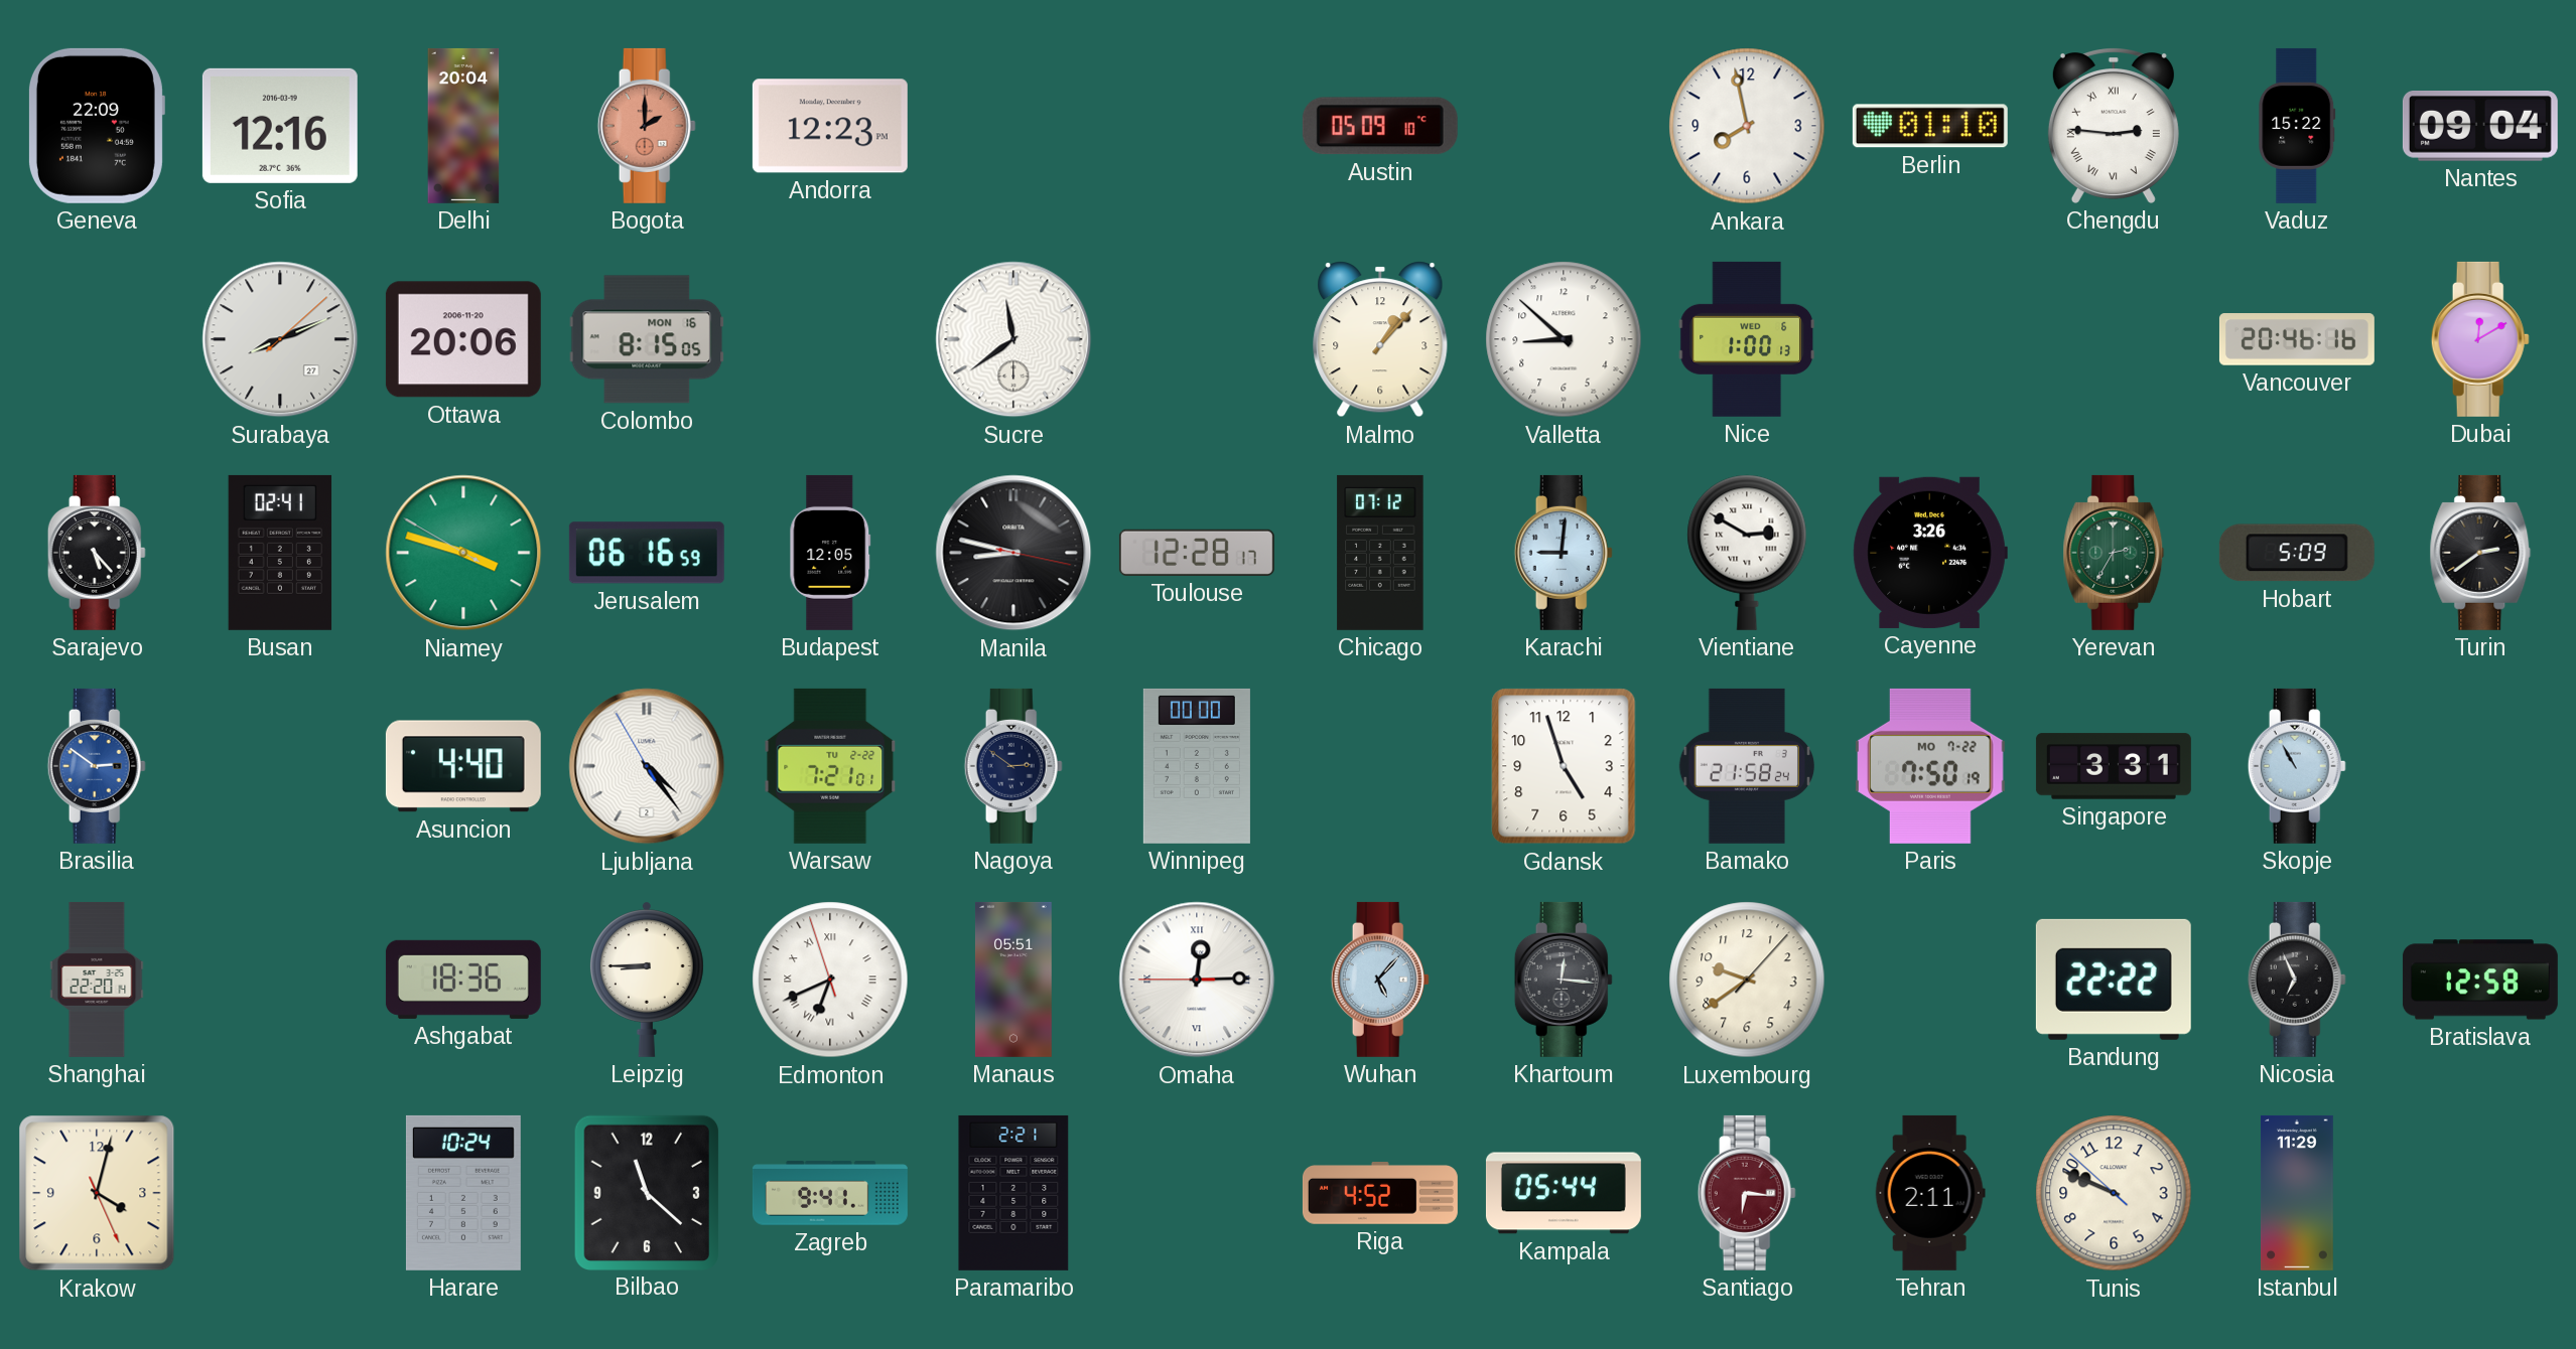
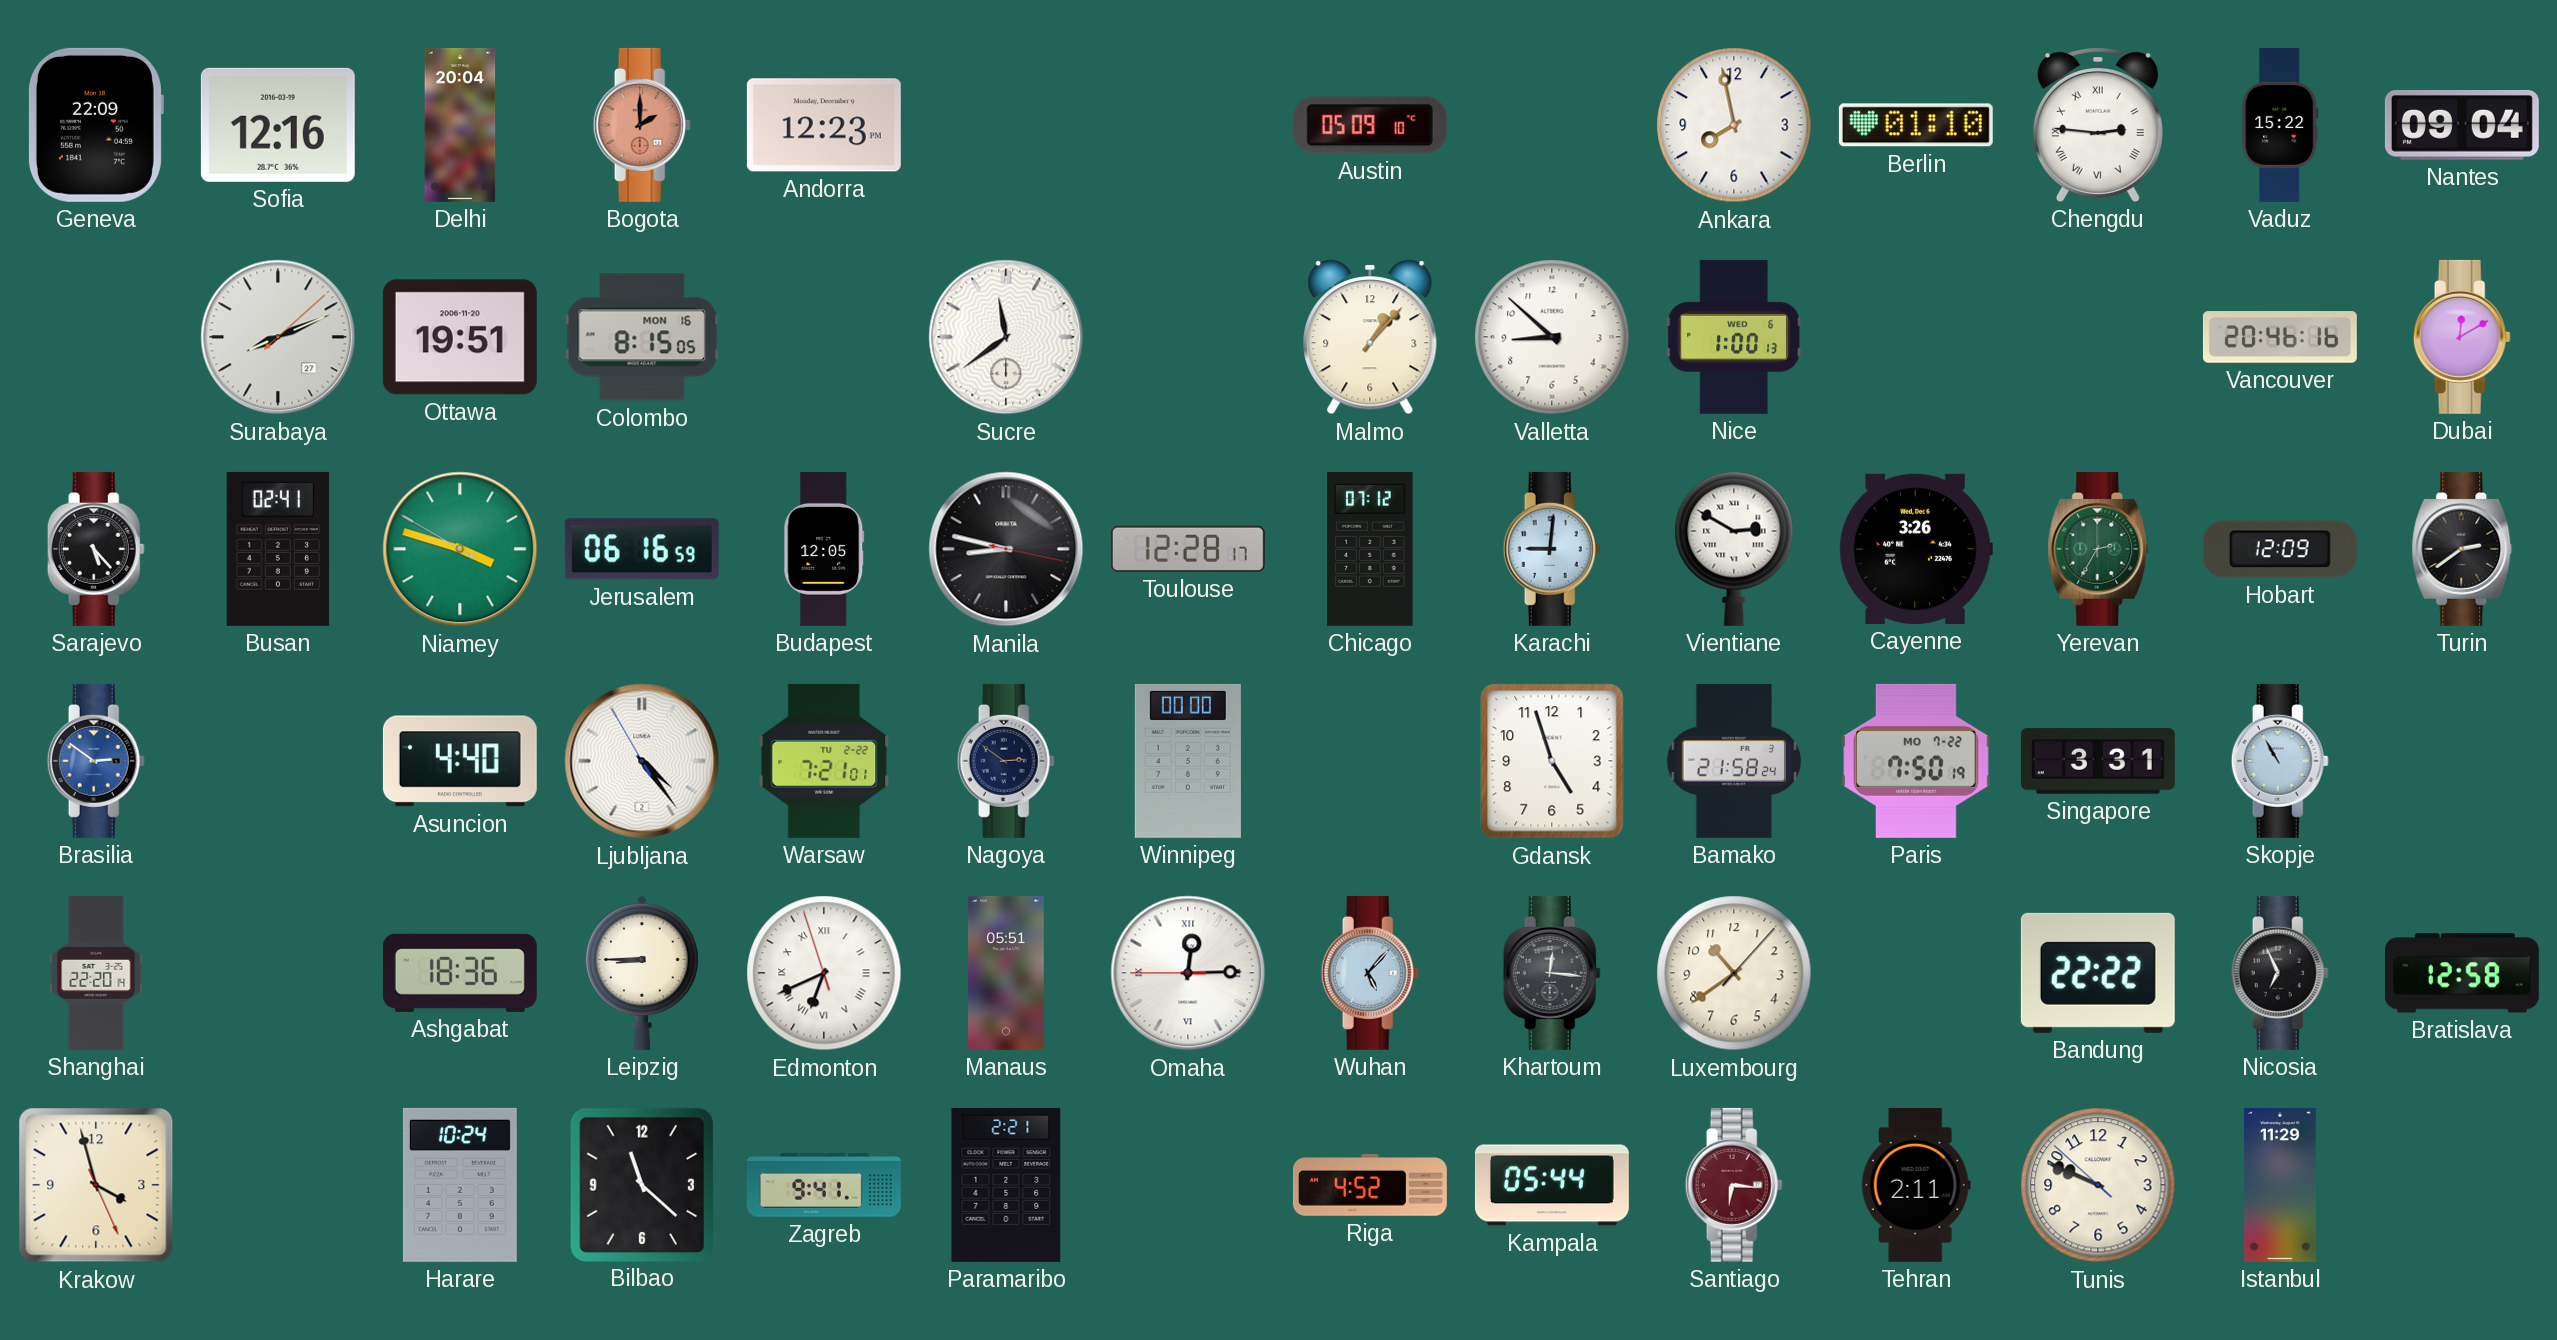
Ottawa: 20:06 -> 19:51
Hobart: 5:09 -> 12:09
Luxembourg: 9:39 -> 10:39
Krakow: 4:02 -> 3:57
